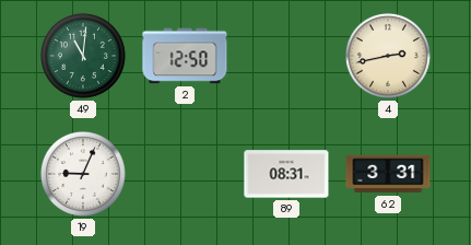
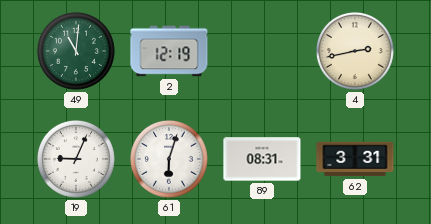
2: 12:50 -> 12:19
61: none -> 6:03
